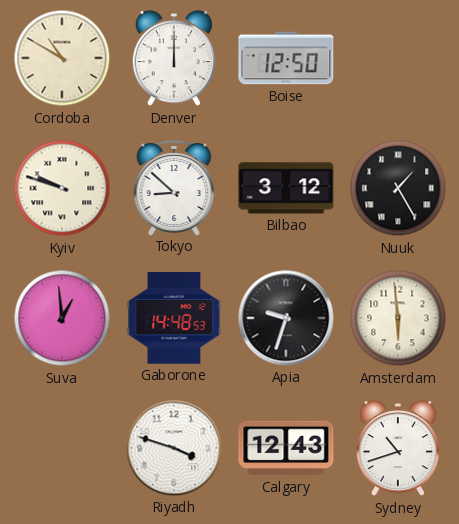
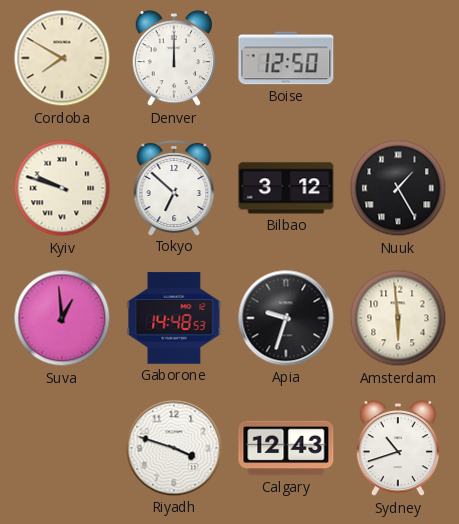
Cordoba: 10:50 -> 7:50
Tokyo: 8:52 -> 6:52
